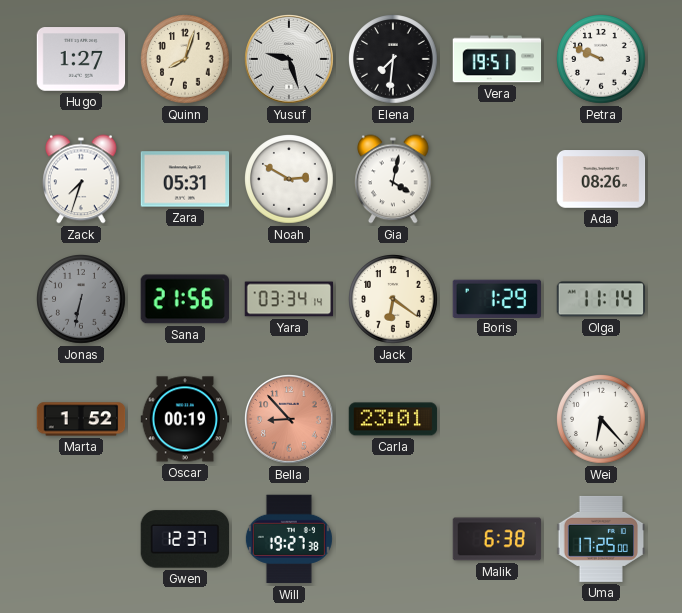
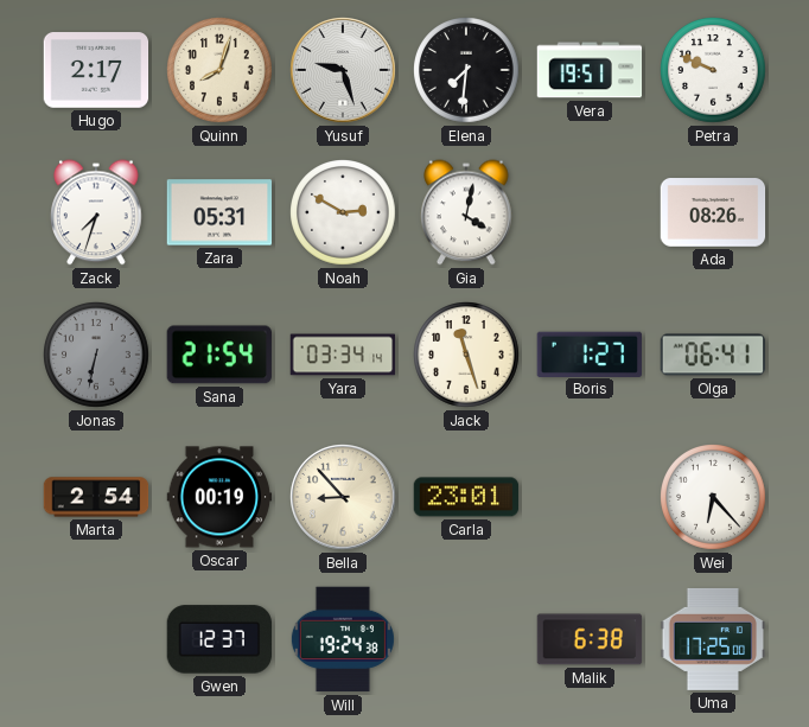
Hugo: 1:27 -> 2:17
Sana: 21:56 -> 21:54
Jack: 6:21 -> 11:27
Boris: 1:29 -> 1:27
Olga: 11:14 -> 06:41
Marta: 1:52 -> 2:54
Bella dial: salmon -> cream
Will: 19:27 -> 19:24
